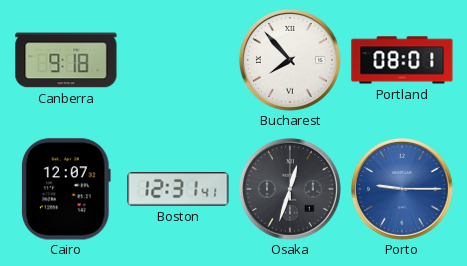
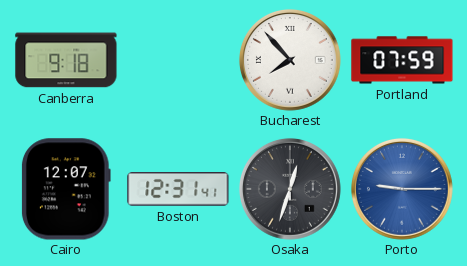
Portland: 08:01 -> 07:59
